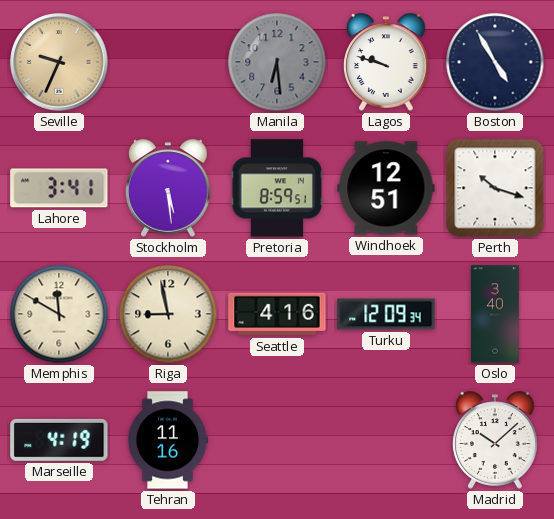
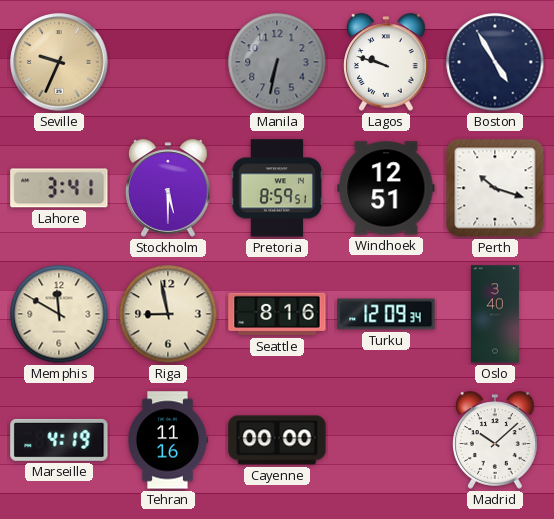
Manila: 6:29 -> 6:32
Stockholm: 5:29 -> 5:30
Seattle: 4:16 -> 8:16
Cayenne: none -> 00:00
